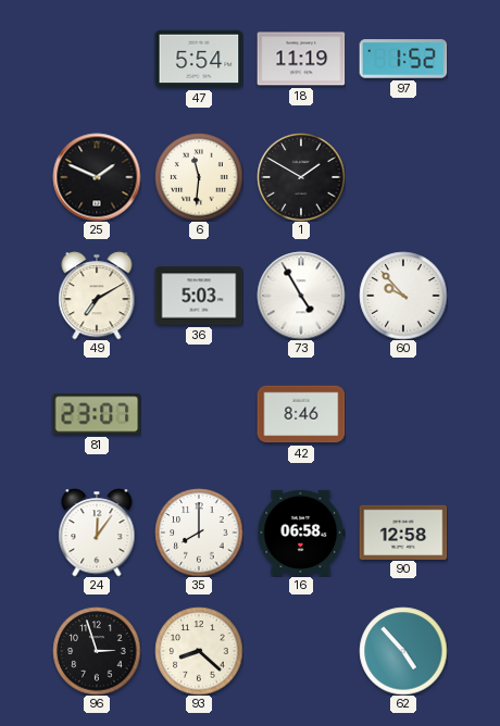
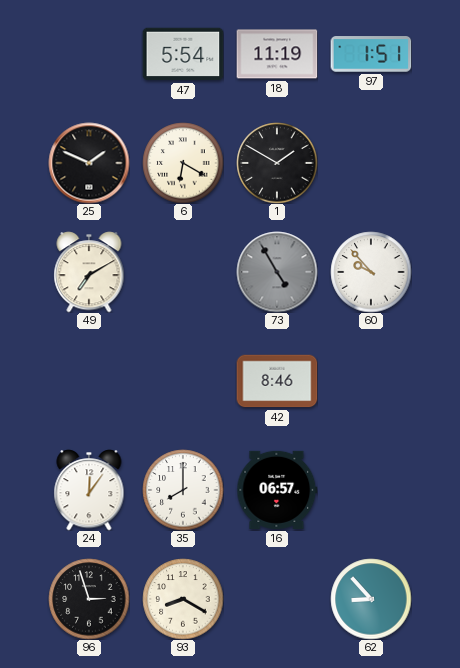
97: 1:52 -> 1:51
6: 11:31 -> 6:20
36: 5:03 -> none
73 dial: white -> grey
81: 23:07 -> none
16: 06:58 -> 06:57
90: 12:58 -> none
93: 8:22 -> 8:20
62: 4:53 -> 8:53
